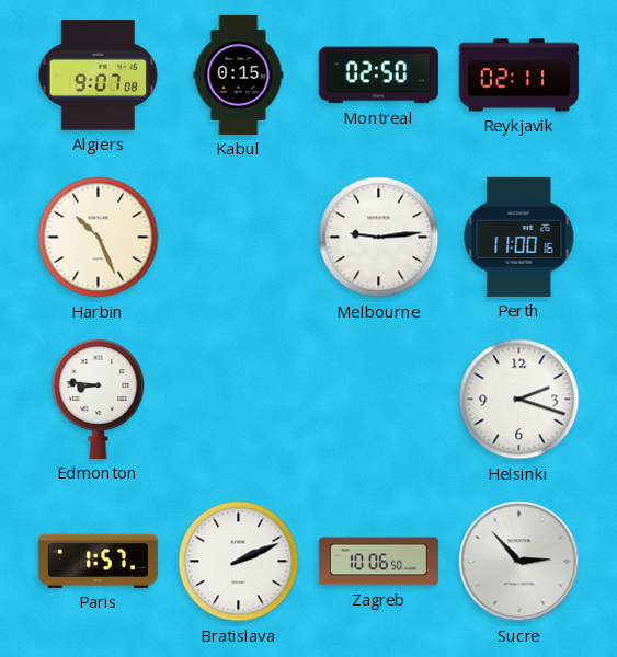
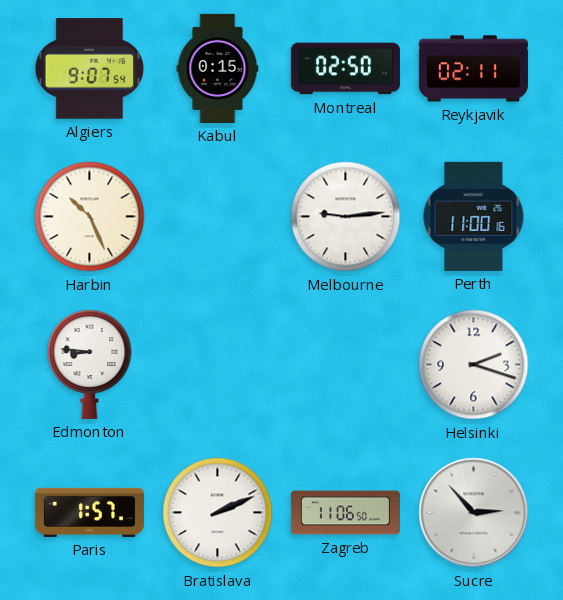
Algiers: 9:07:08 -> 9:07:54
Zagreb: 10:06 -> 11:06
